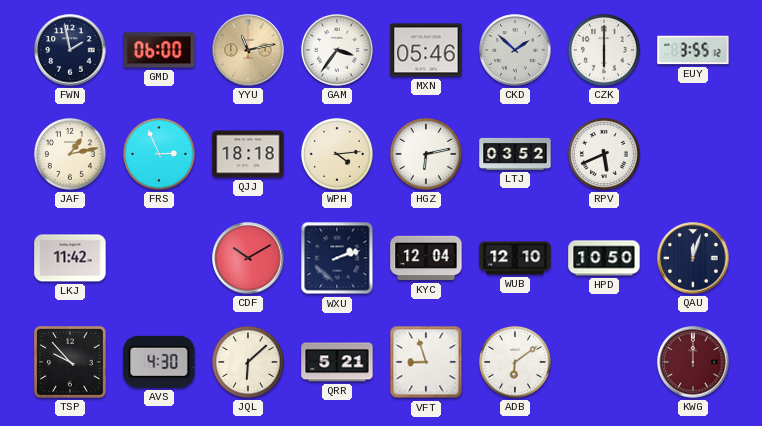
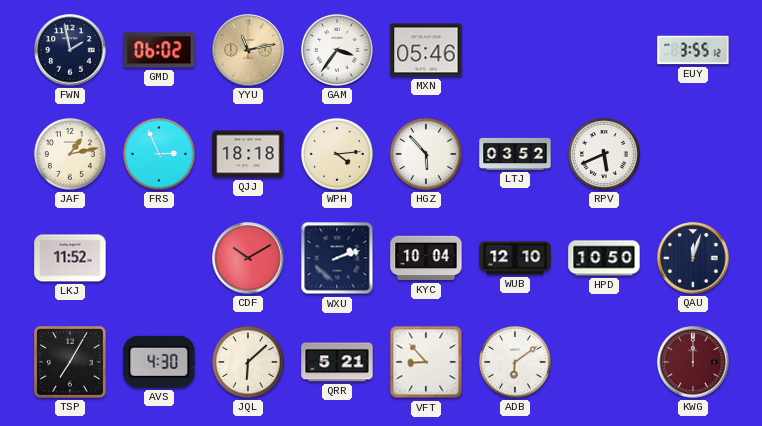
GMD: 06:00 -> 06:02
CKD: 1:52 -> none
CZK: 6:00 -> none
HGZ: 6:13 -> 5:53
LKJ: 11:42 -> 11:52
KYC: 12:04 -> 10:04
TSP: 9:53 -> 7:05
VFT: 8:57 -> 8:53
